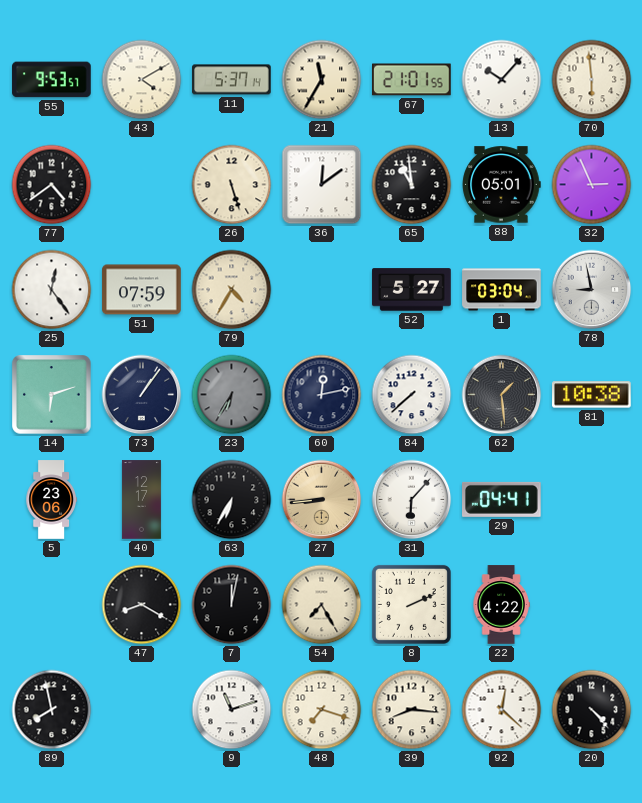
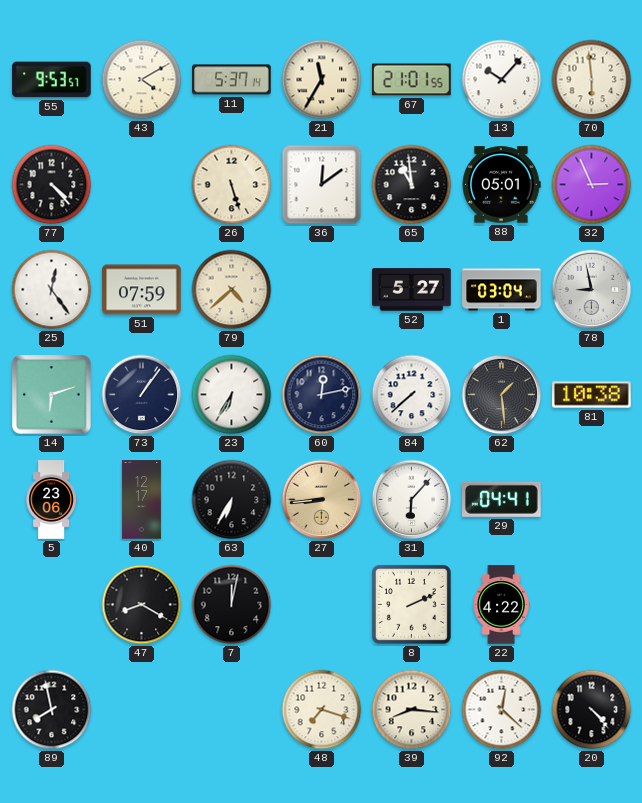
77: 4:39 -> 4:23
79: 4:35 -> 4:38
23 dial: grey -> white
54: 7:25 -> none
9: 11:12 -> none
